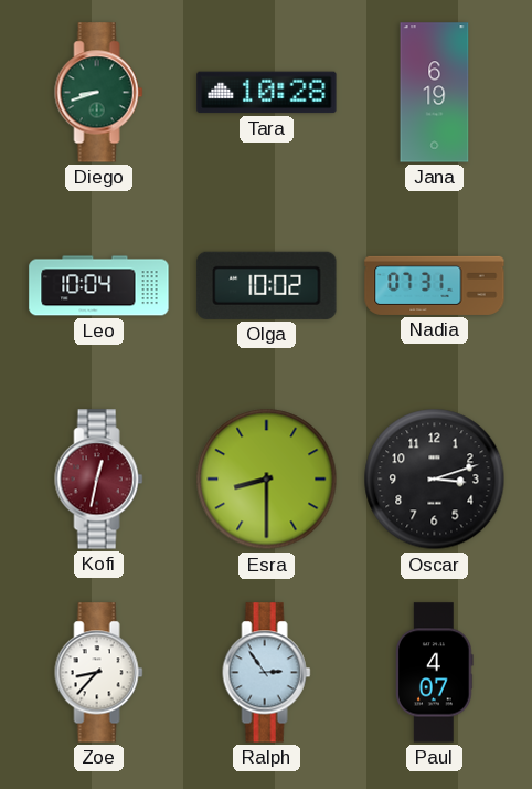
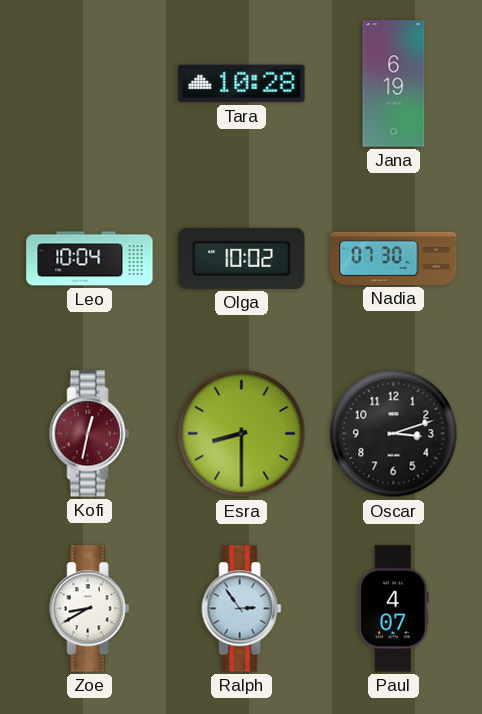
Diego: 8:42 -> none
Nadia: 07:31 -> 07:30
Zoe: 8:37 -> 8:40
